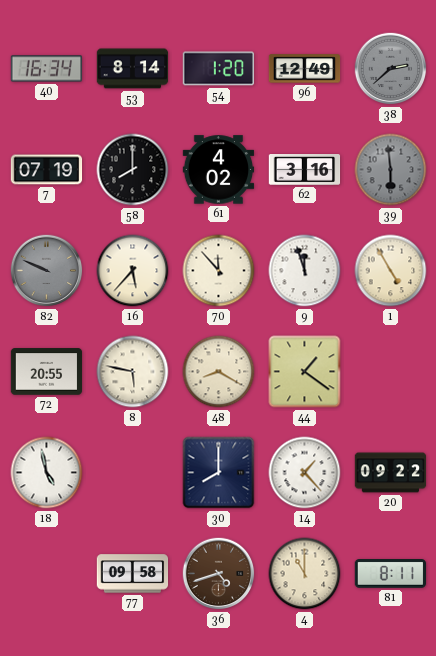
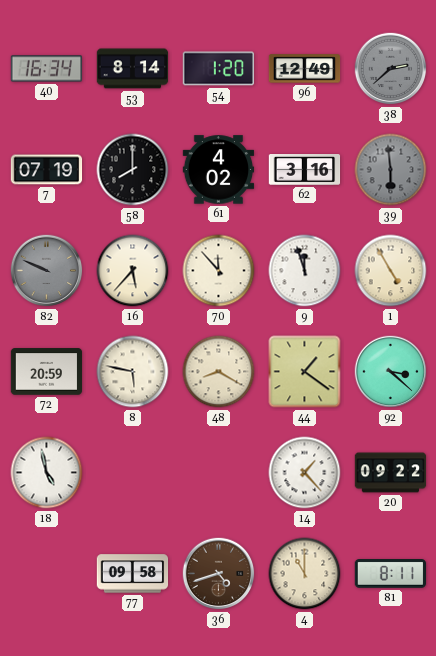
72: 20:55 -> 20:59
92: none -> 3:22
30: 8:00 -> none
